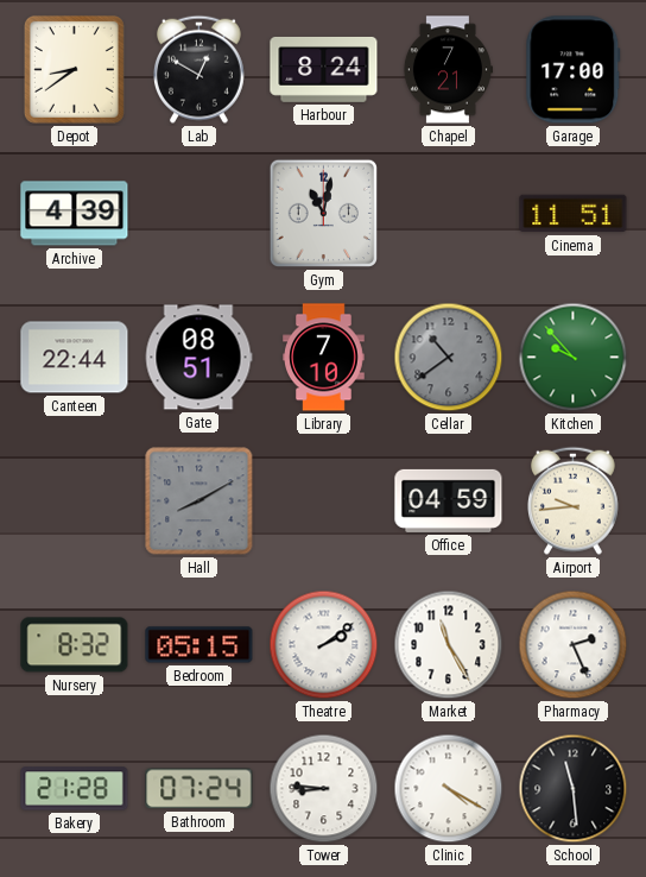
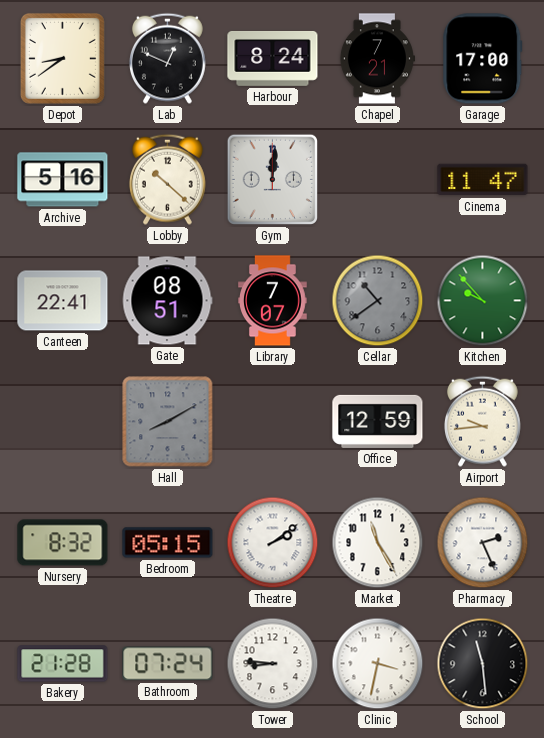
Lab: 12:50 -> 12:49
Archive: 4:39 -> 5:16
Lobby: none -> 10:22
Gym: 11:02 -> 12:01
Cinema: 11:51 -> 11:47
Canteen: 22:44 -> 22:41
Library: 7:10 -> 7:07
Office: 04:59 -> 12:59
Clinic: 4:20 -> 3:32
